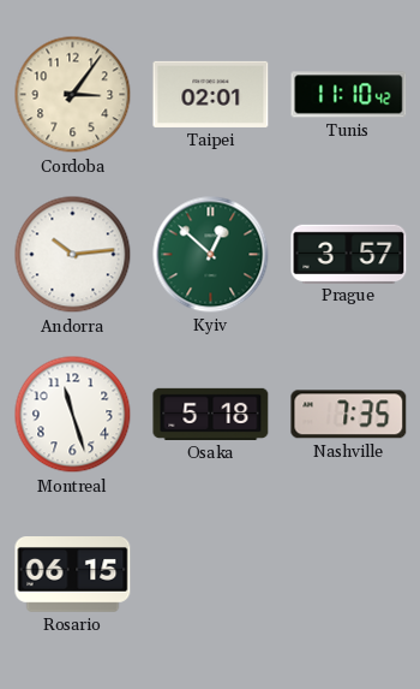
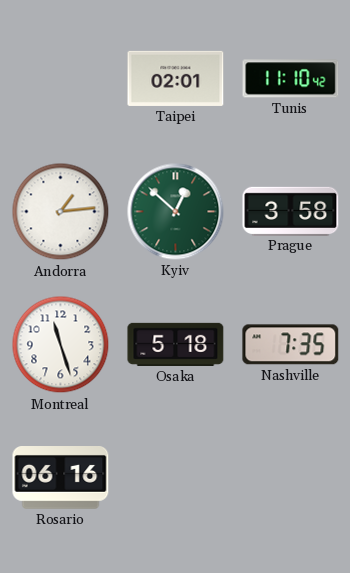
Cordoba: 3:06 -> none
Andorra: 10:14 -> 1:14
Prague: 3:57 -> 3:58
Rosario: 06:15 -> 06:16
